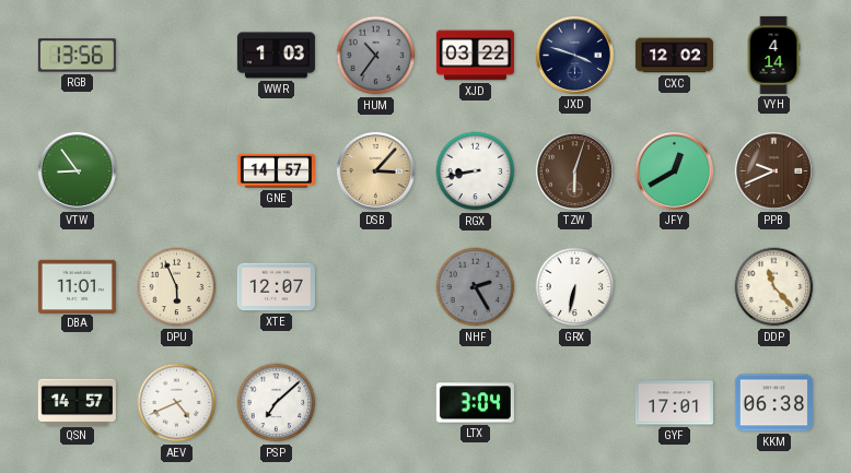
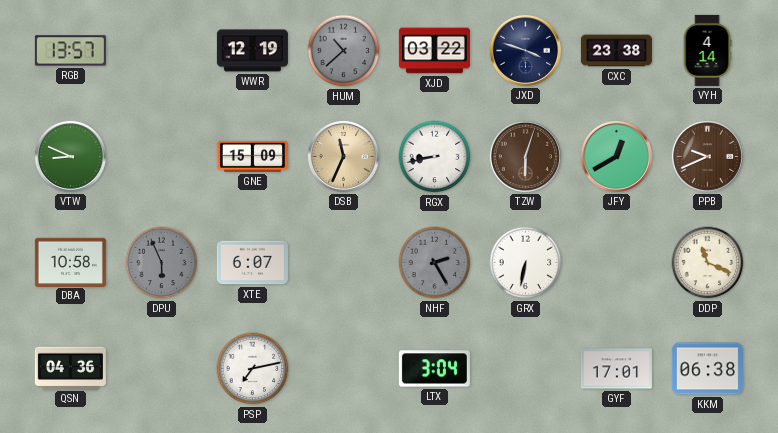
RGB: 13:56 -> 13:57
WWR: 1:03 -> 12:19
HUM: 10:36 -> 10:38
CXC: 12:02 -> 23:38
VTW: 8:54 -> 8:49
GNE: 14:57 -> 15:09
DSB: 3:07 -> 11:34
DBA: 11:01 -> 10:58
DPU dial: cream -> grey
XTE: 12:07 -> 6:07
DDP: 11:23 -> 11:19
QSN: 14:57 -> 04:36
AEV: 4:41 -> none
PSP: 7:08 -> 7:13
